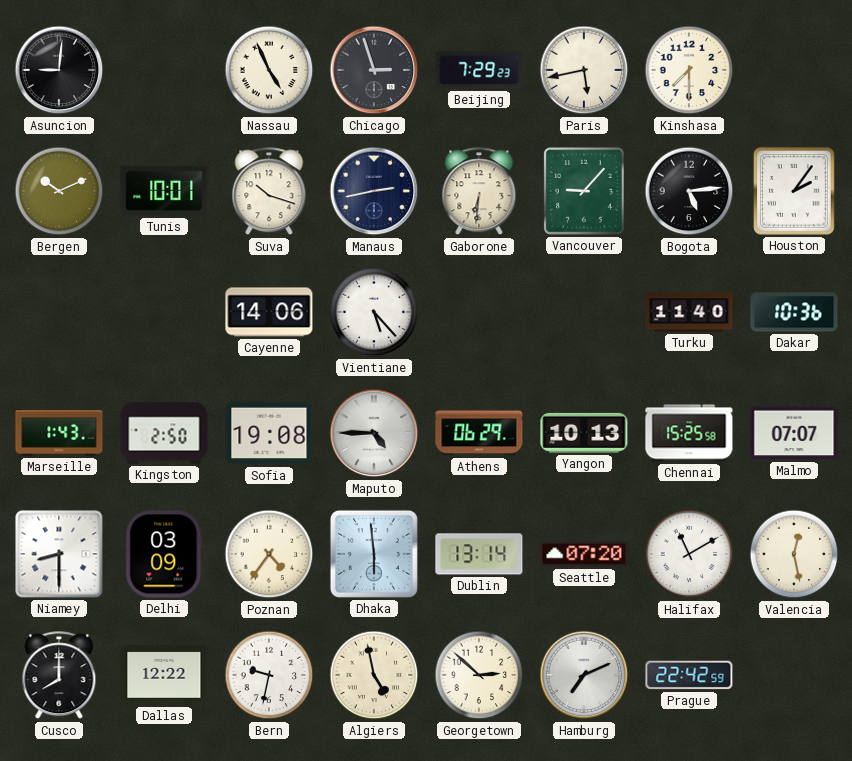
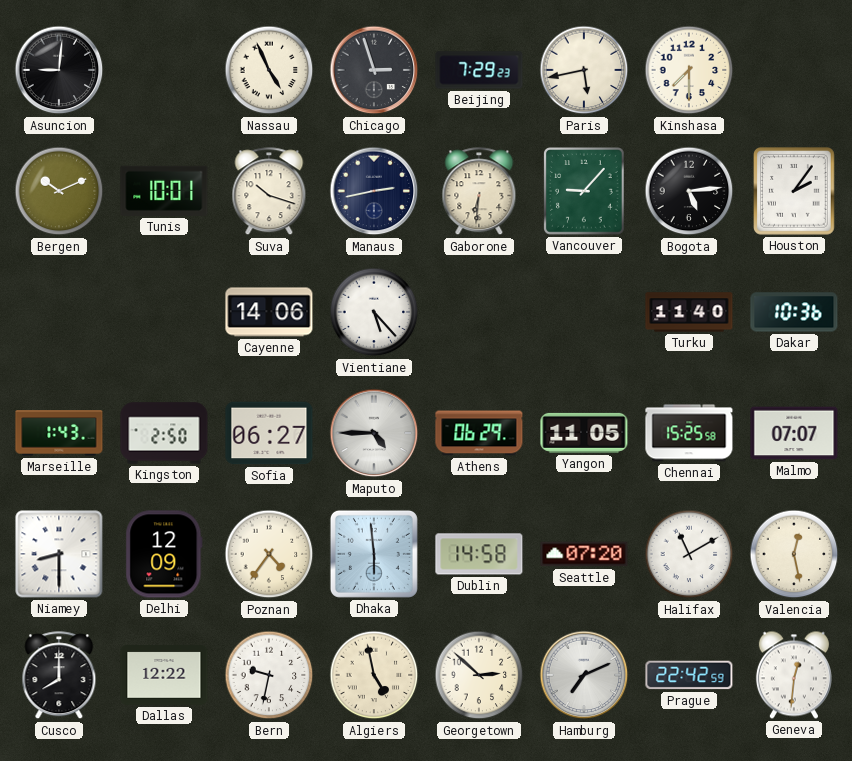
Sofia: 19:08 -> 06:27
Yangon: 10:13 -> 11:05
Delhi: 03:09 -> 12:09
Dublin: 13:14 -> 14:58
Geneva: none -> 12:31
